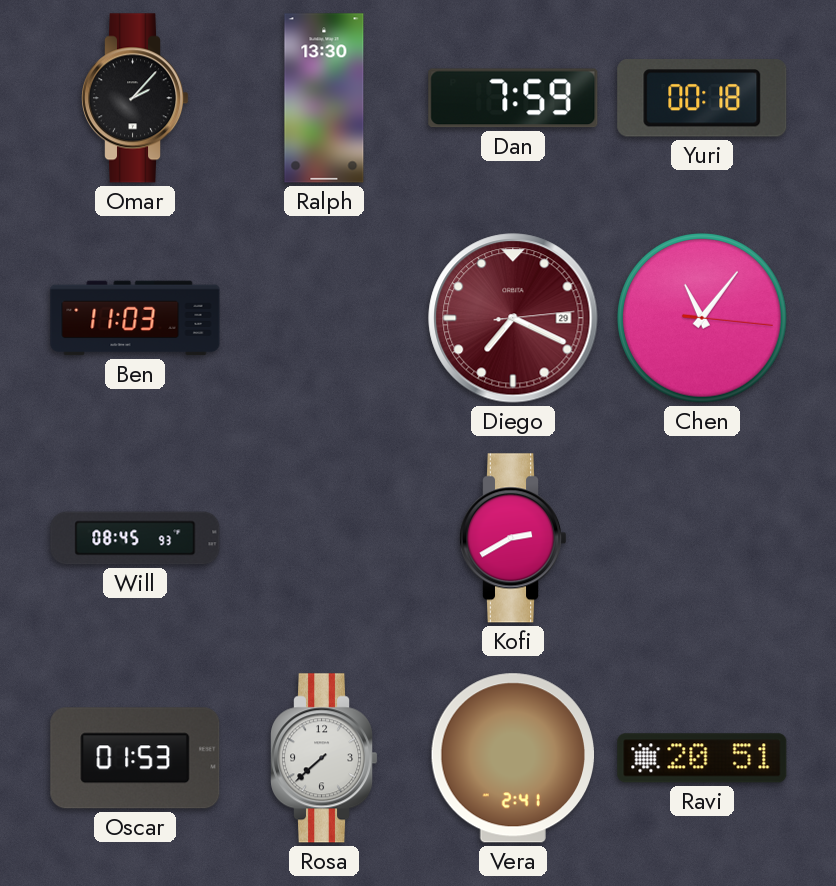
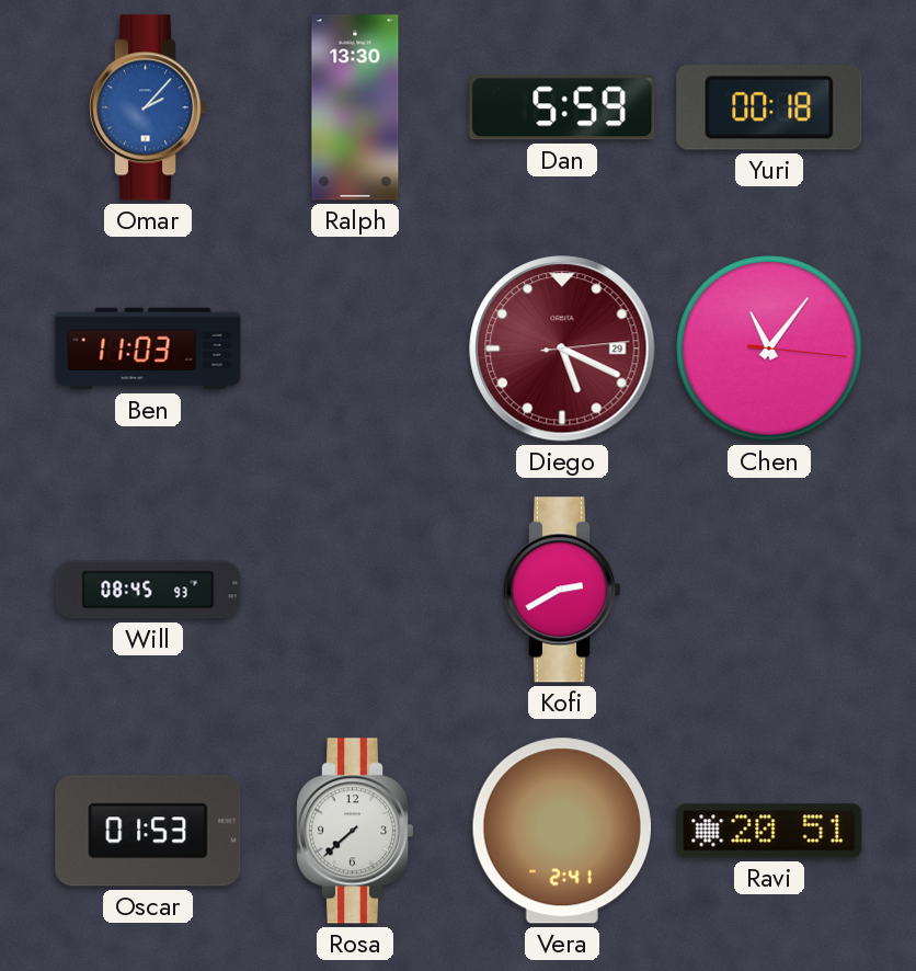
Omar dial: black -> blue
Dan: 7:59 -> 5:59
Diego: 7:19 -> 5:19
